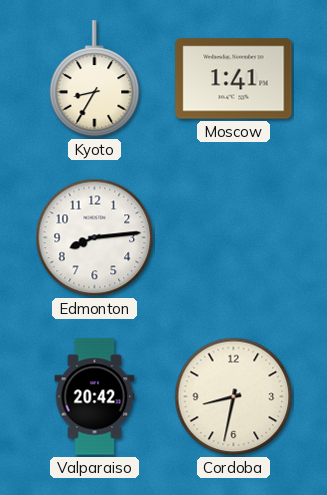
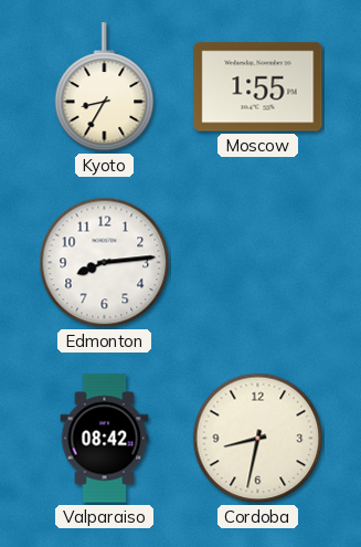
Moscow: 1:41 -> 1:55
Valparaiso: 20:42 -> 08:42
